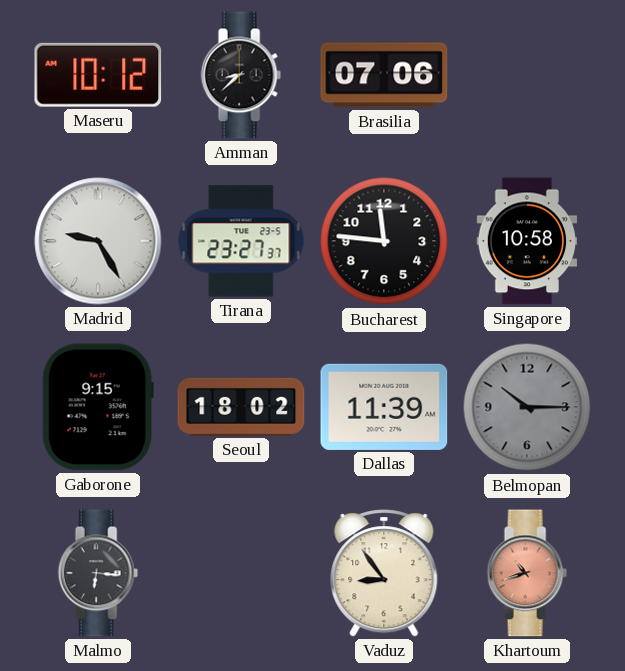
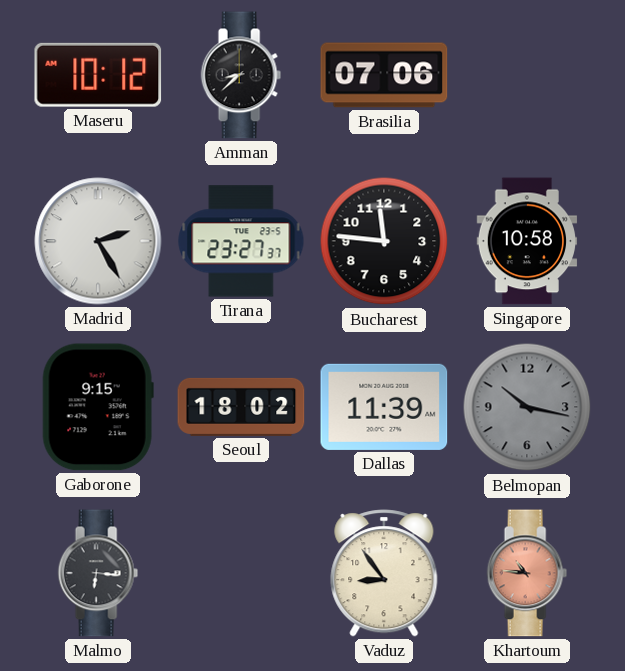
Madrid: 9:25 -> 2:25
Belmopan: 10:15 -> 10:17
Khartoum: 10:42 -> 10:46
